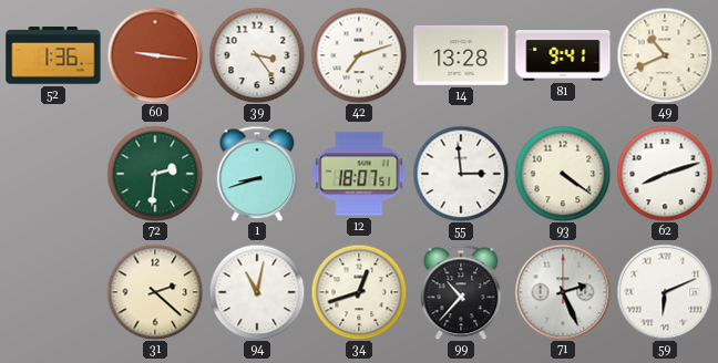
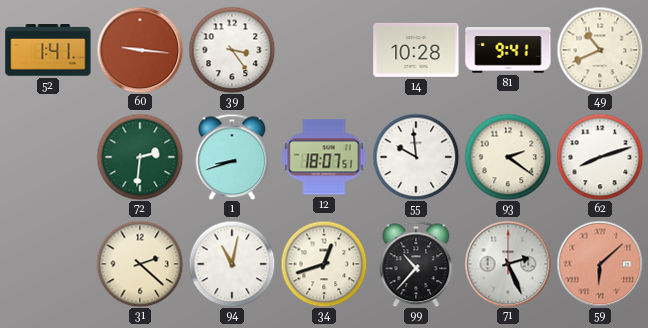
52: 1:36 -> 1:41
42: 7:12 -> none
14: 13:28 -> 10:28
55: 2:59 -> 9:59
93: 4:21 -> 2:21
59: 6:11 -> 6:08
59 dial: white -> salmon
